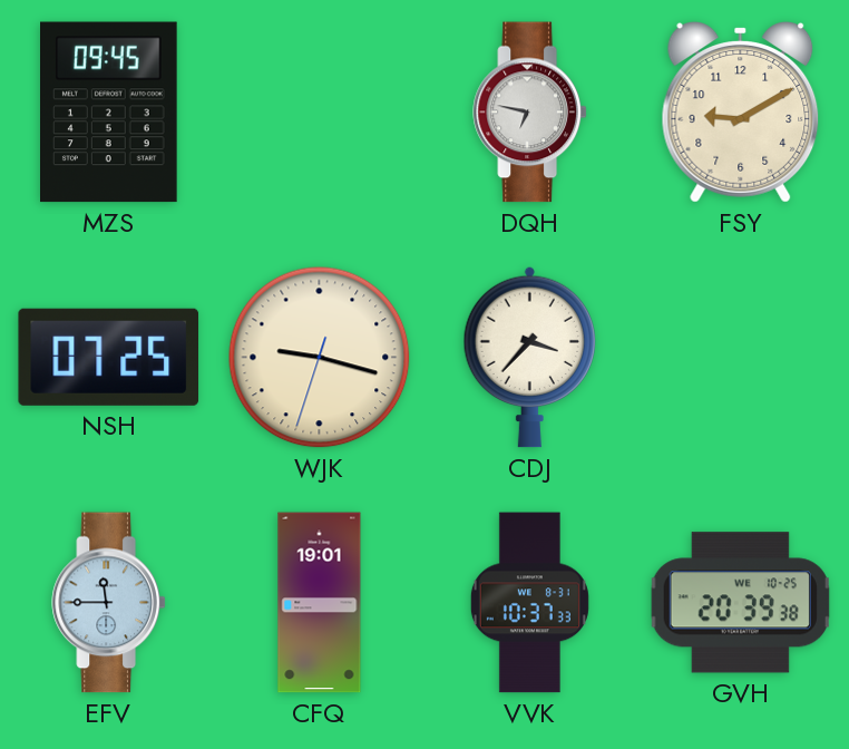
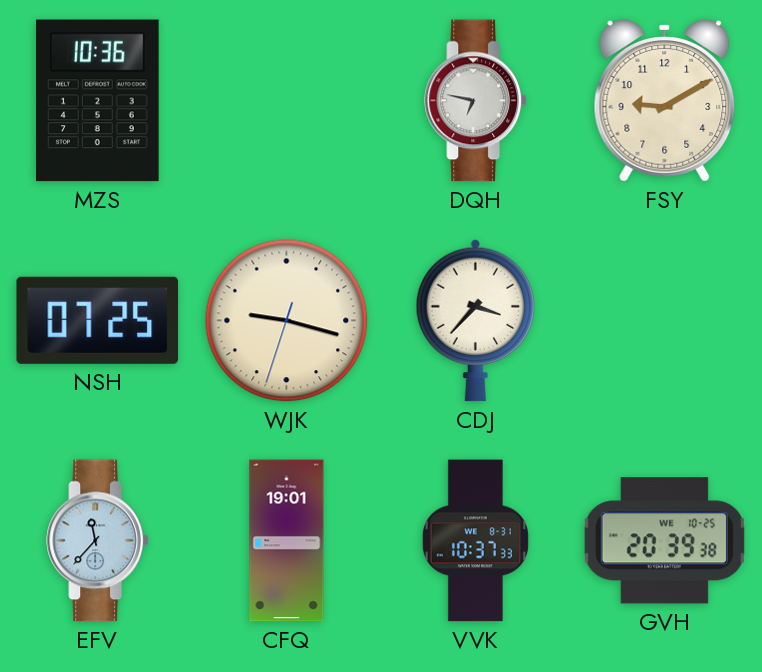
MZS: 09:45 -> 10:36
EFV: 11:45 -> 11:37
